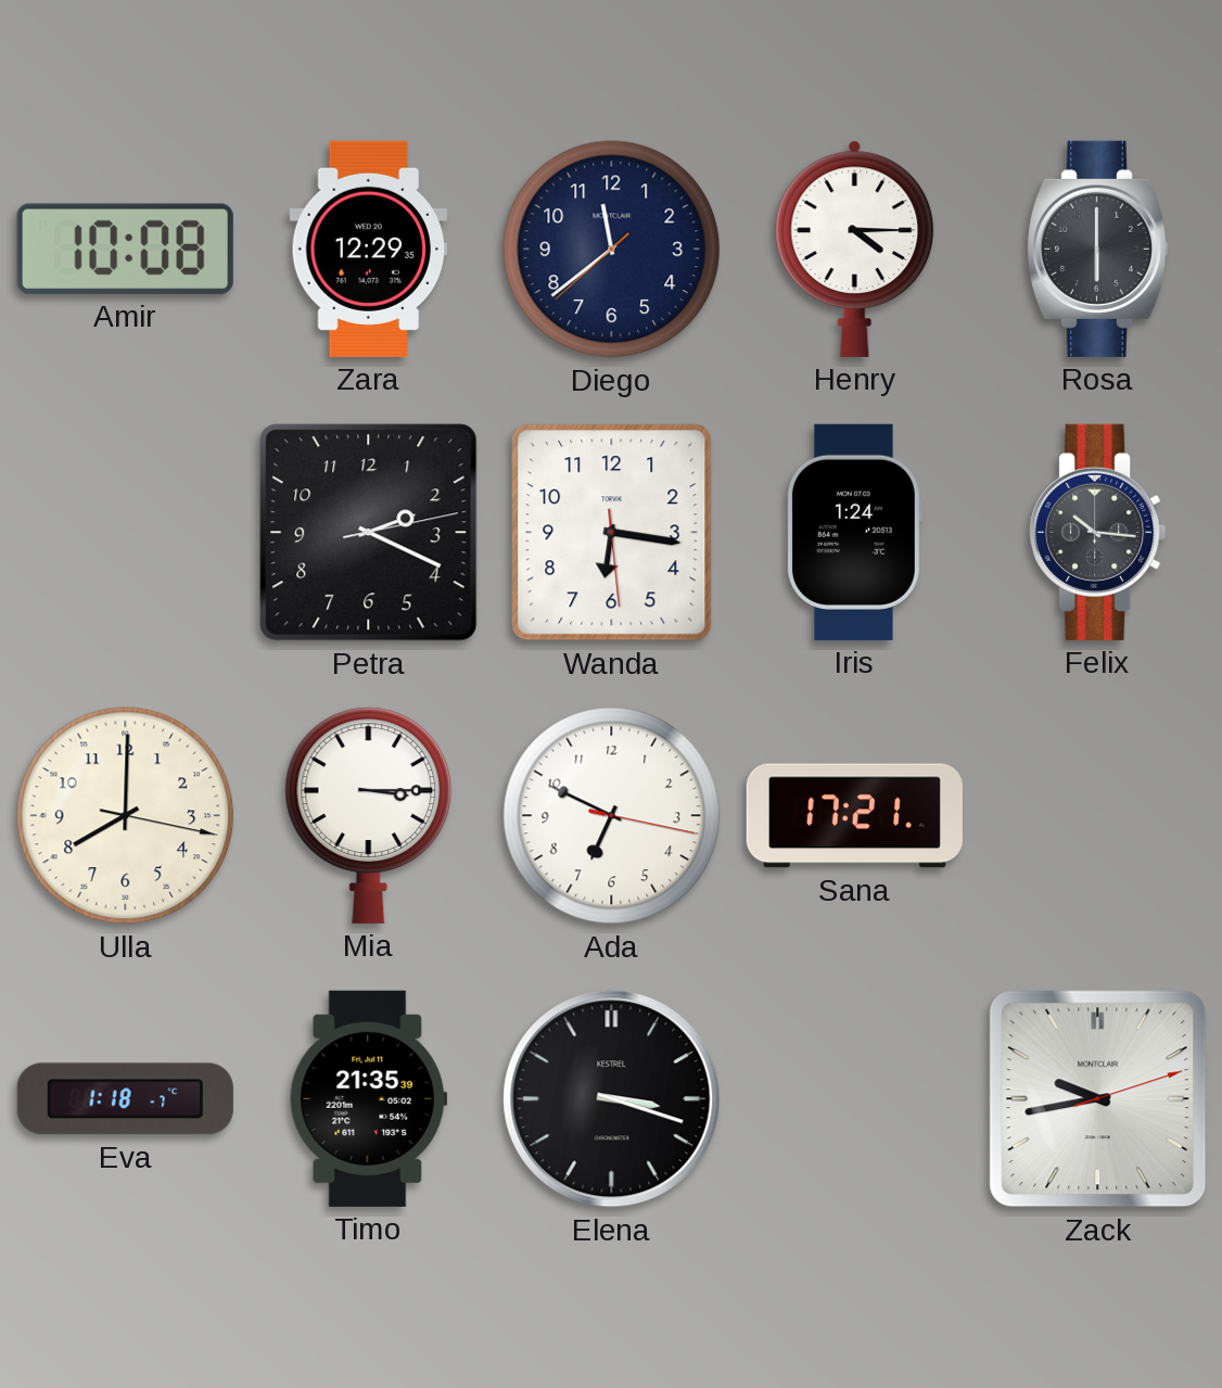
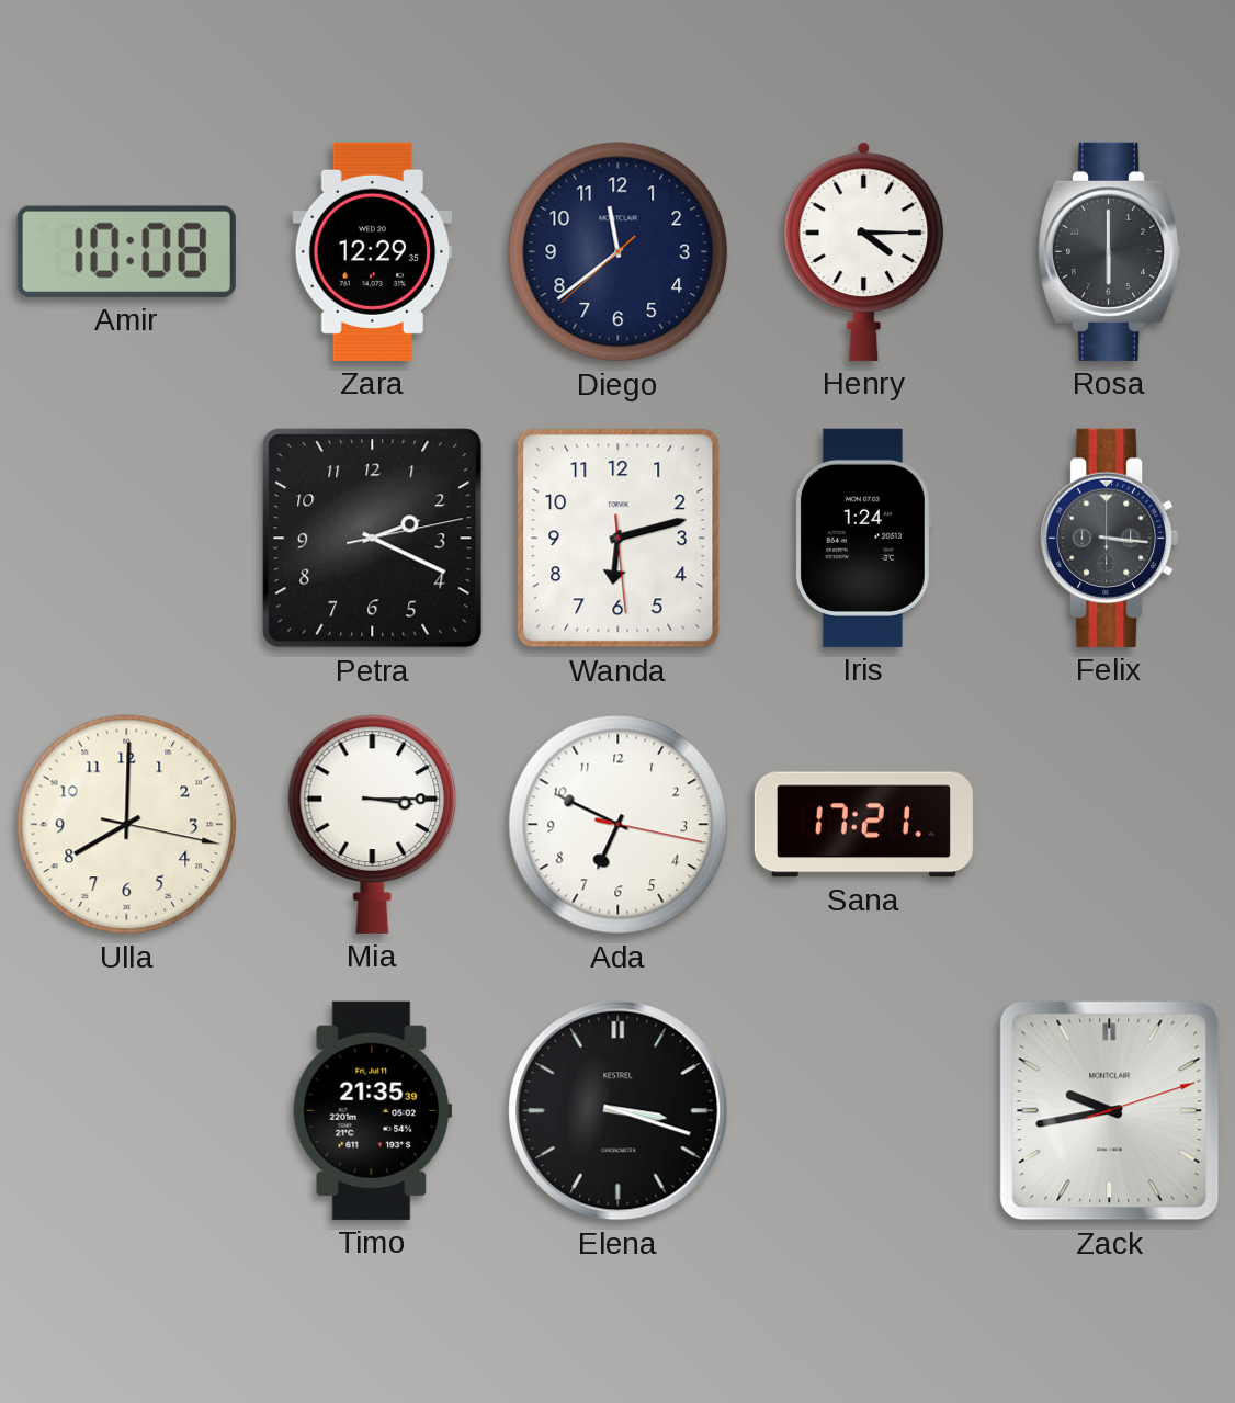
Wanda: 6:16 -> 6:12
Felix: 10:16 -> 3:16
Eva: 1:18 -> none
